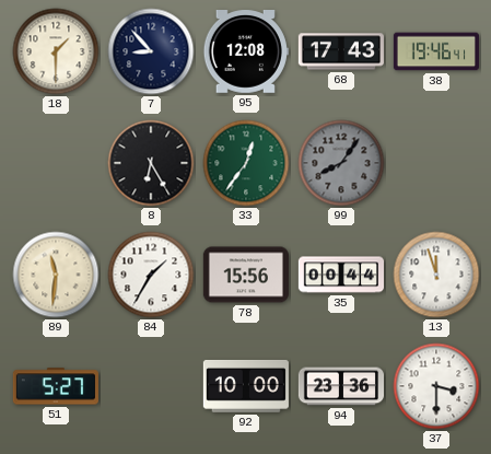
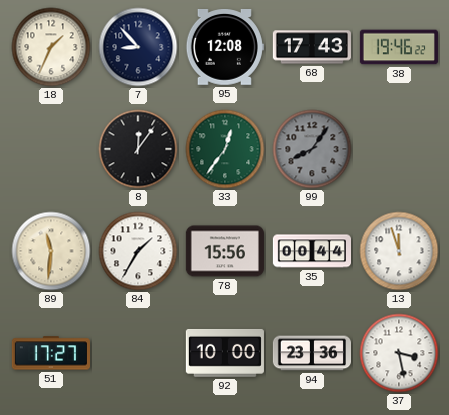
18: 1:30 -> 1:34
38: 19:46:41 -> 19:46:22
8: 6:25 -> 12:06
51: 5:27 -> 17:27
37: 3:30 -> 3:28
